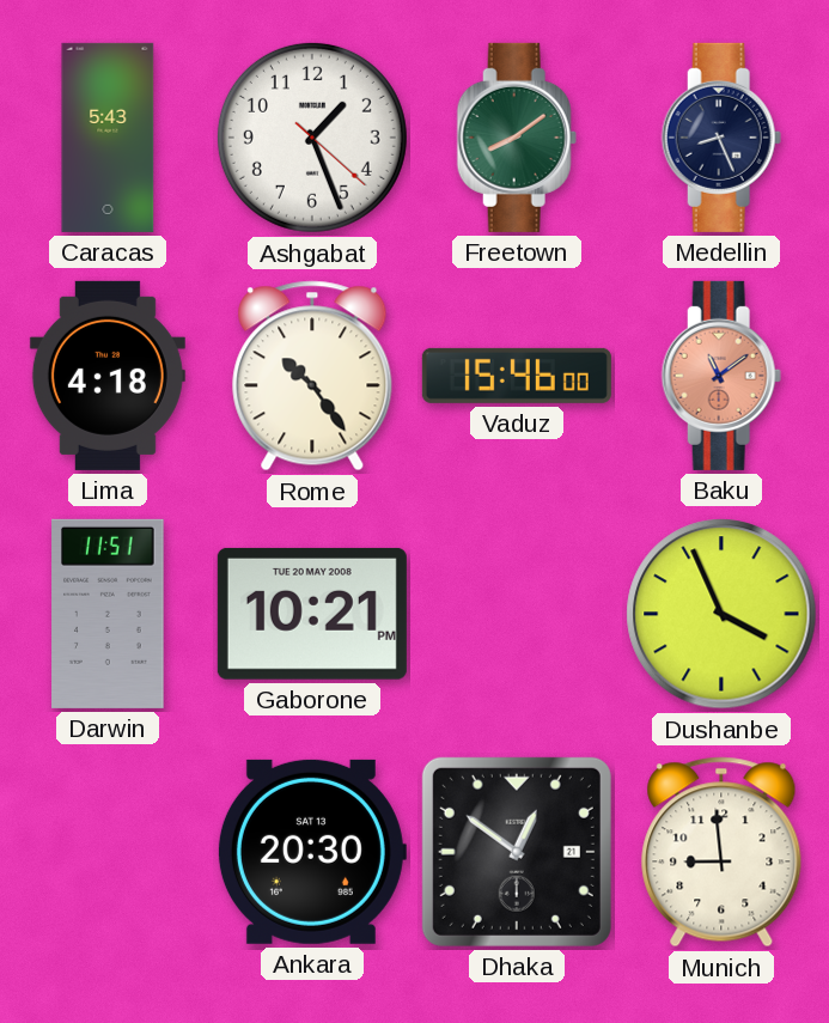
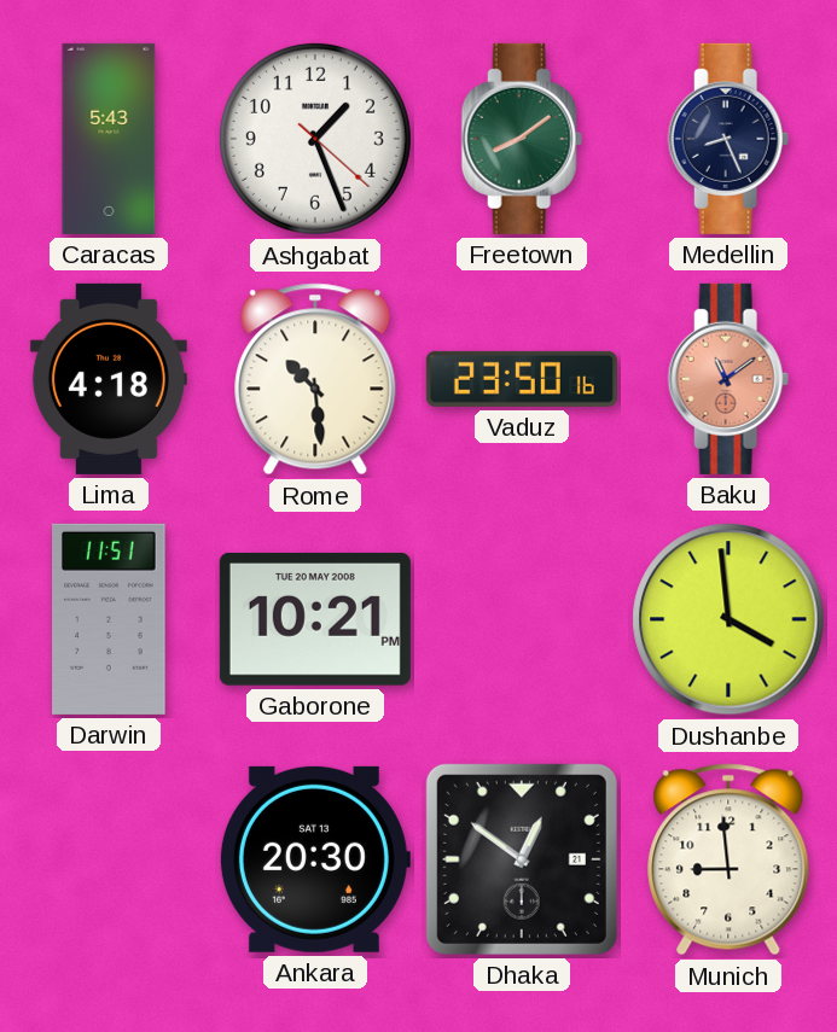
Rome: 10:24 -> 10:29
Vaduz: 15:46 -> 23:50
Dushanbe: 3:56 -> 3:59
